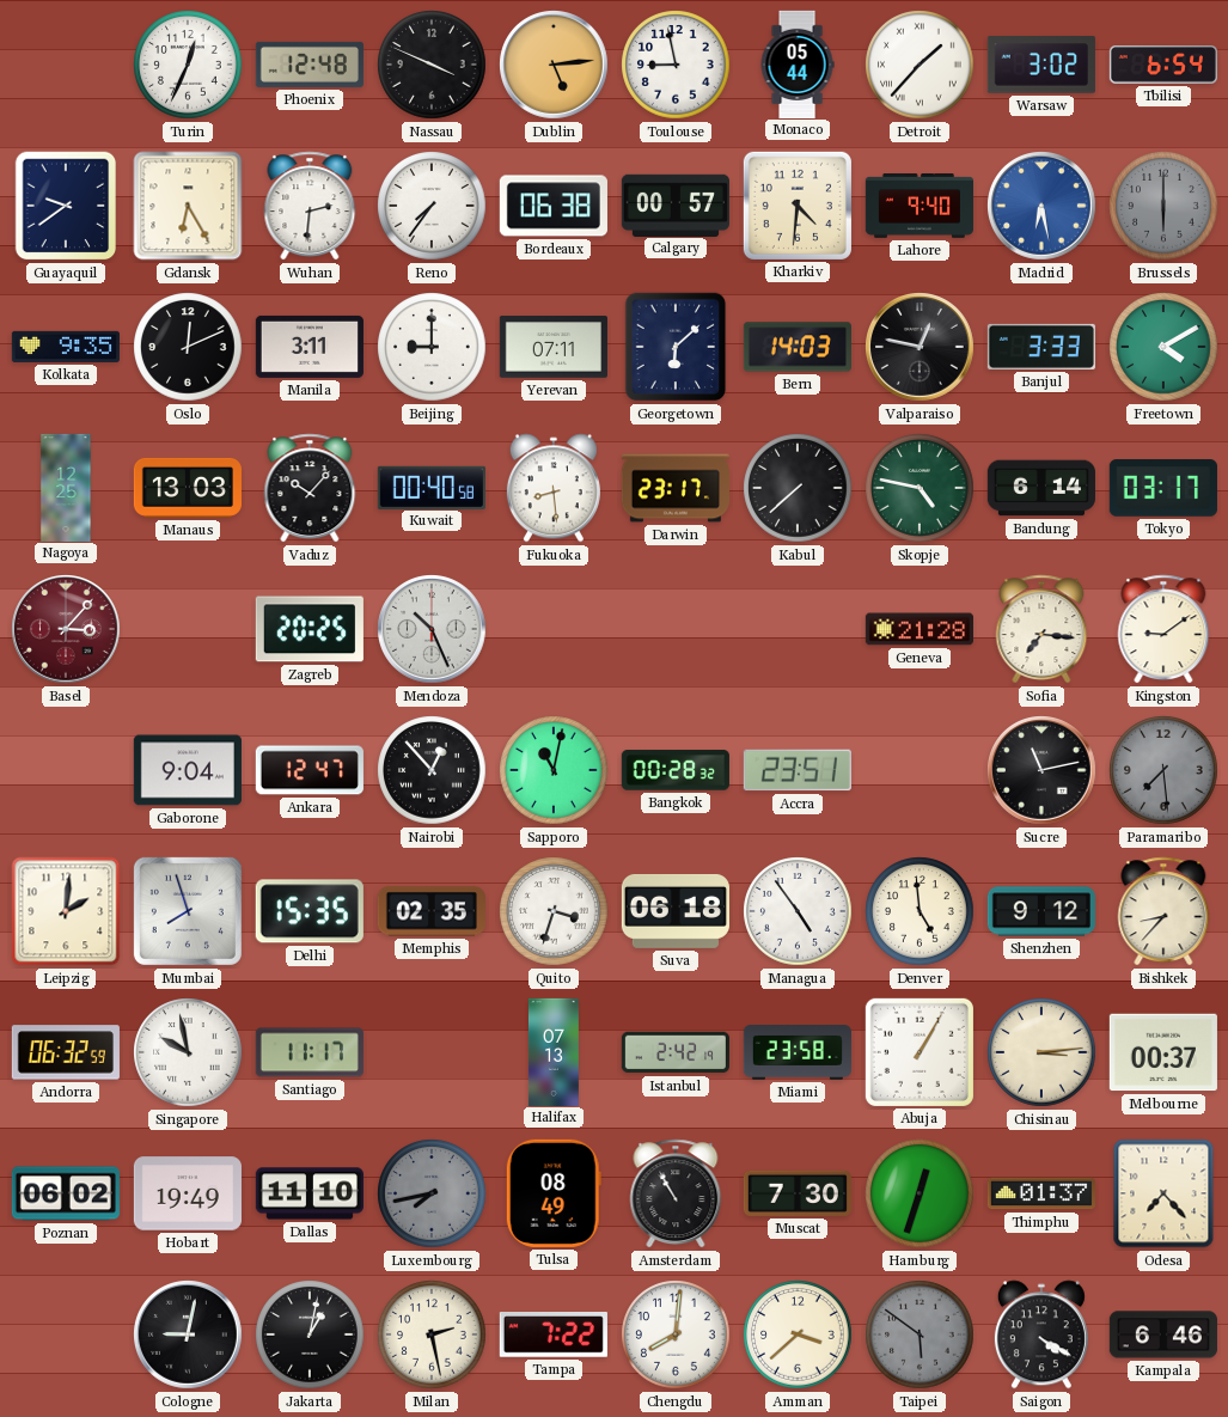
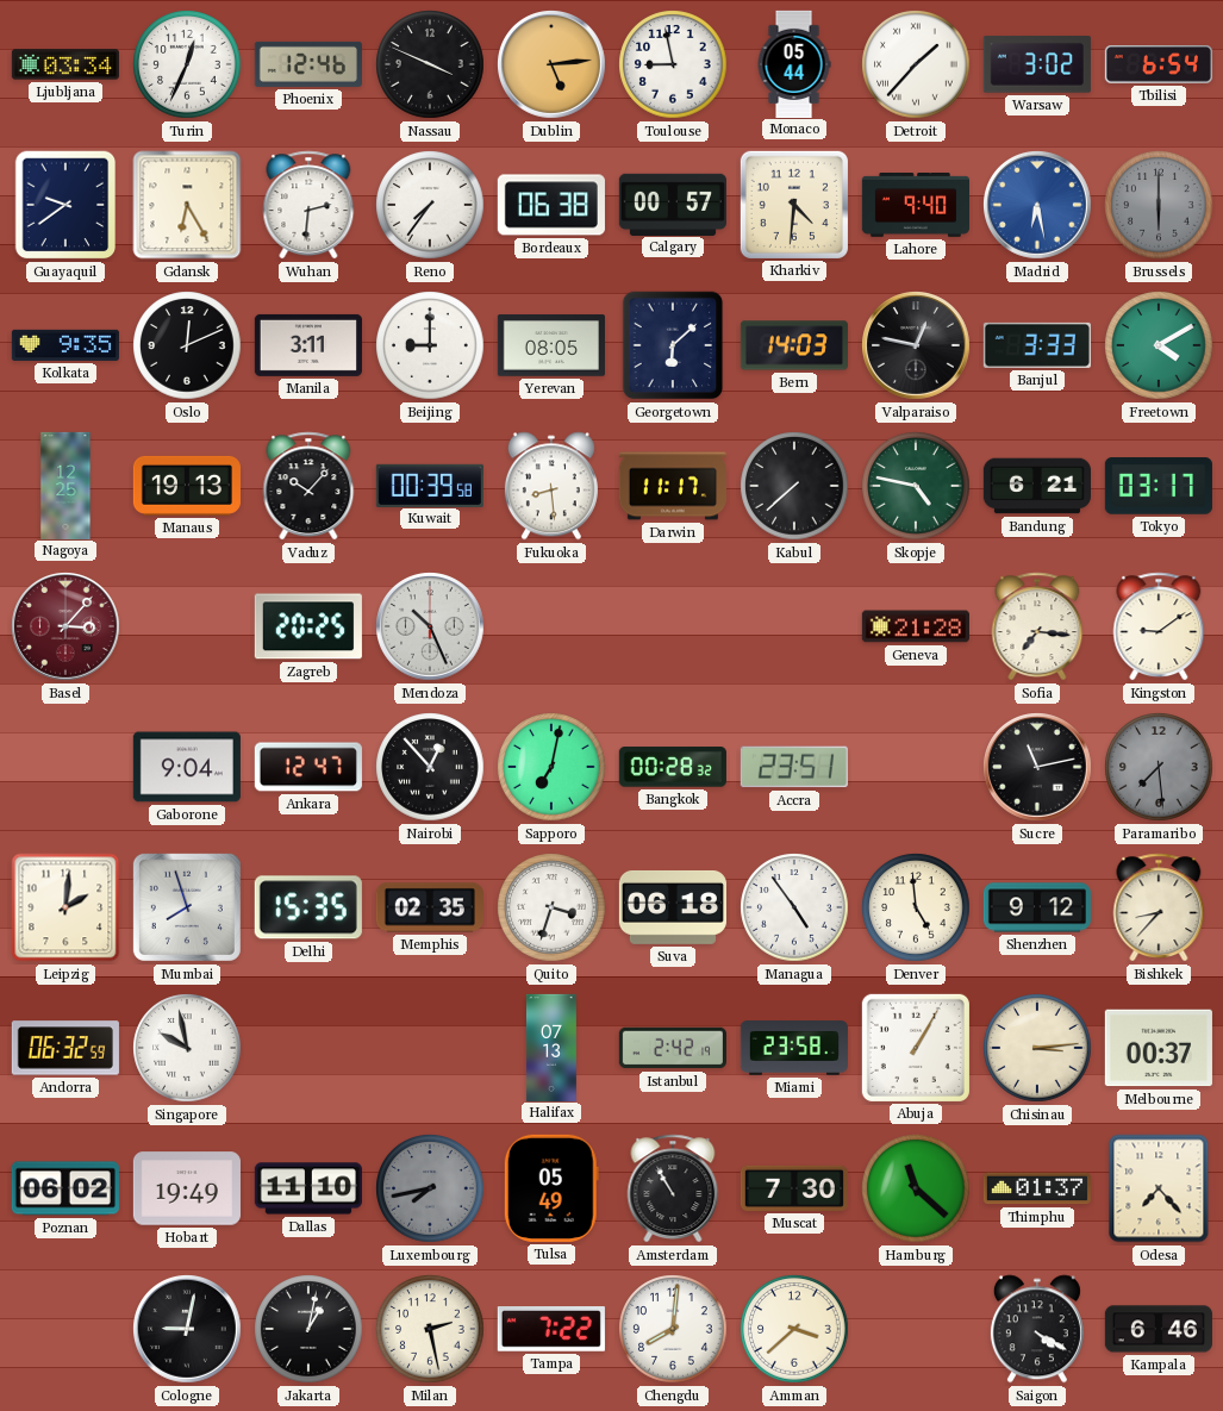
Ljubljana: none -> 03:34
Phoenix: 12:48 -> 12:46
Yerevan: 07:11 -> 08:05
Manaus: 13:03 -> 19:13
Kuwait: 00:40 -> 00:39
Darwin: 23:17 -> 11:17
Bandung: 6:14 -> 6:21
Sapporo: 11:02 -> 7:02
Santiago: 11:17 -> none
Tulsa: 08:49 -> 05:49
Hamburg: 12:33 -> 11:22
Taipei: 5:51 -> none
